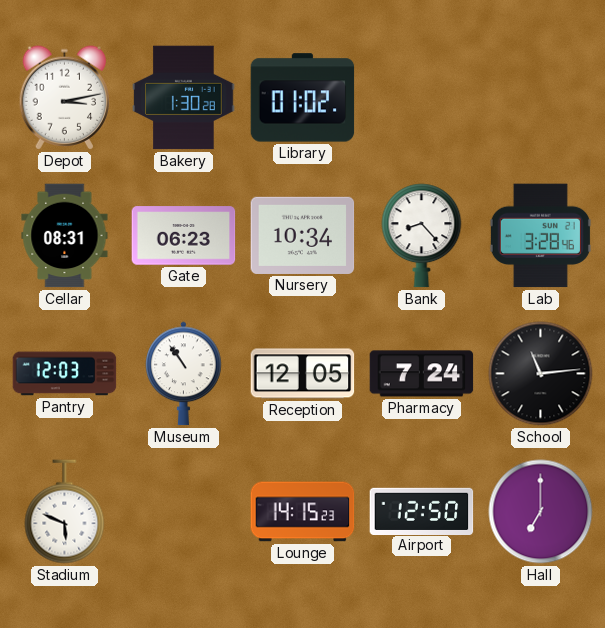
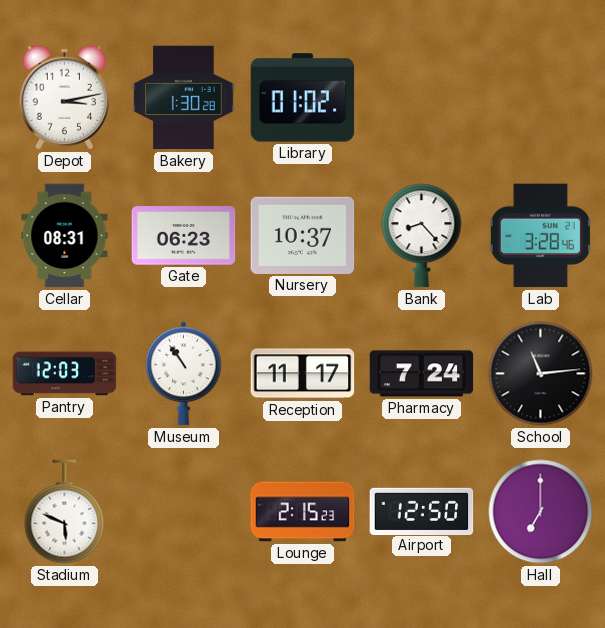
Nursery: 10:34 -> 10:37
Reception: 12:05 -> 11:17
Lounge: 14:15 -> 2:15
